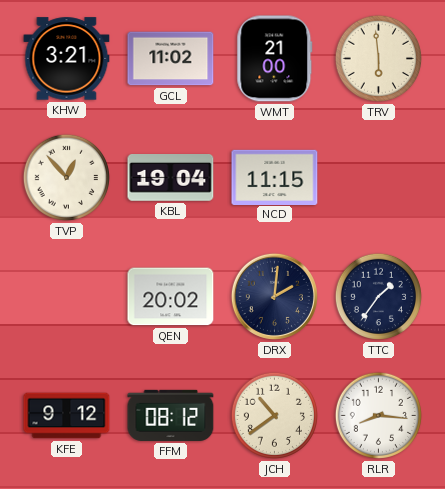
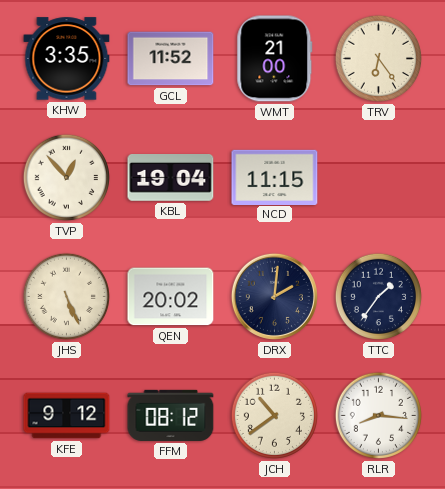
KHW: 3:21 -> 3:35
GCL: 11:02 -> 11:52
TRV: 5:59 -> 6:24
JHS: none -> 5:26
